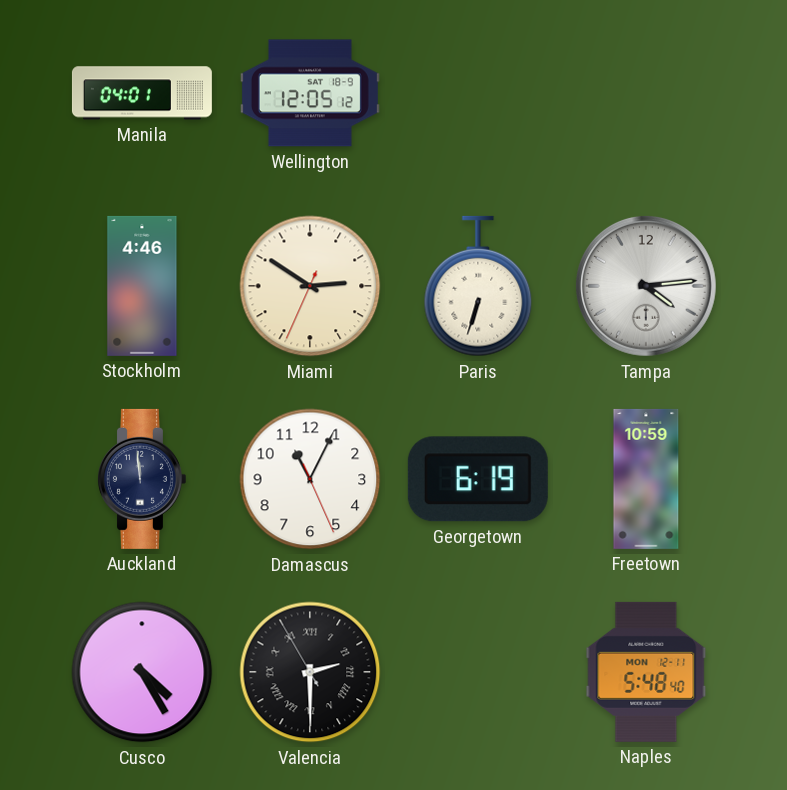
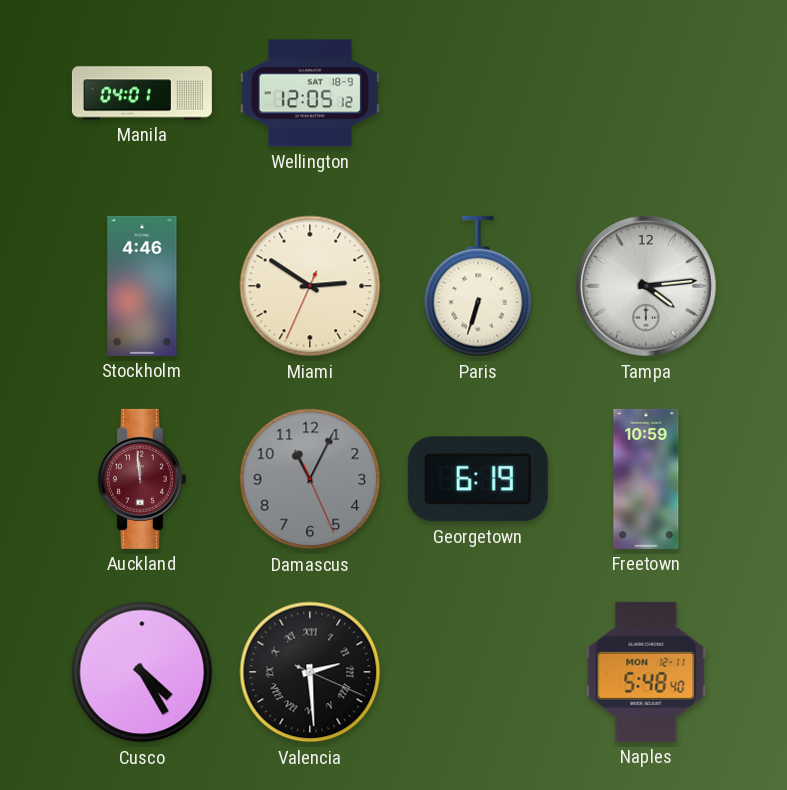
Auckland dial: navy -> burgundy
Damascus dial: white -> grey
Valencia: 2:29:55 -> 2:29:19
